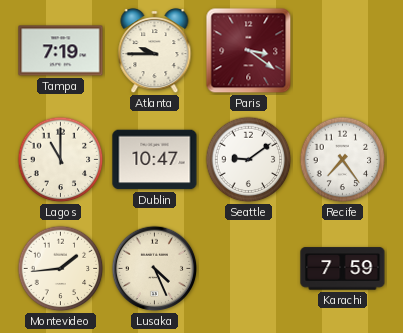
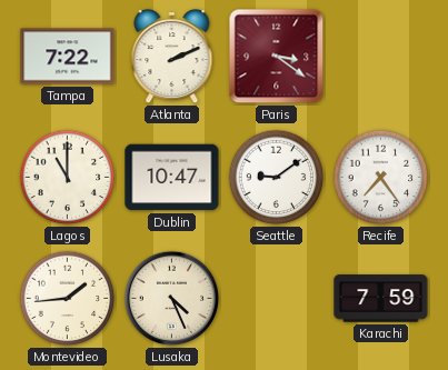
Tampa: 7:19 -> 7:22
Atlanta: 9:45 -> 2:11
